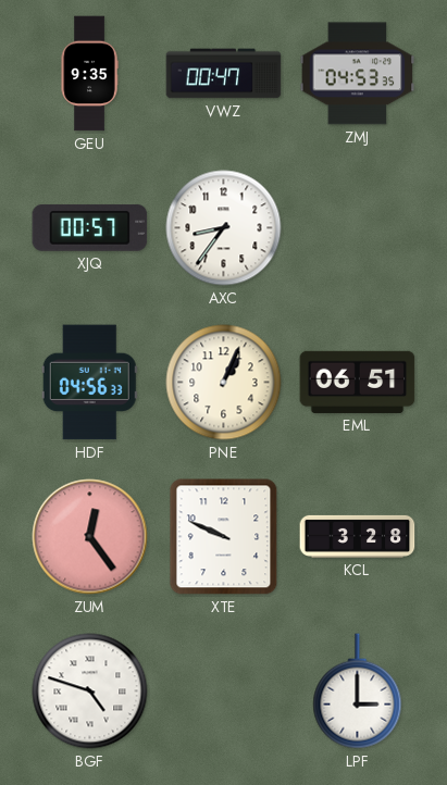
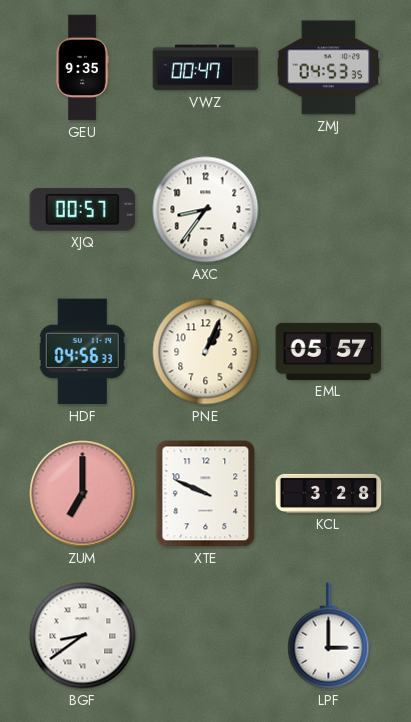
EML: 06:51 -> 05:57
ZUM: 12:24 -> 7:00
BGF: 4:48 -> 8:39
